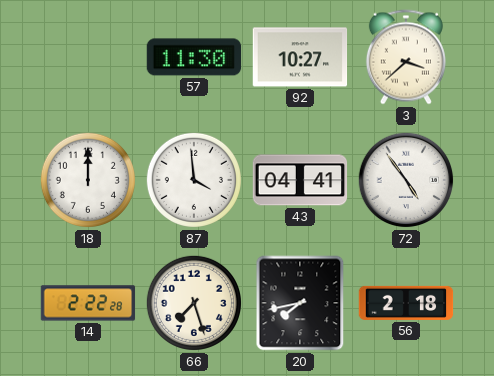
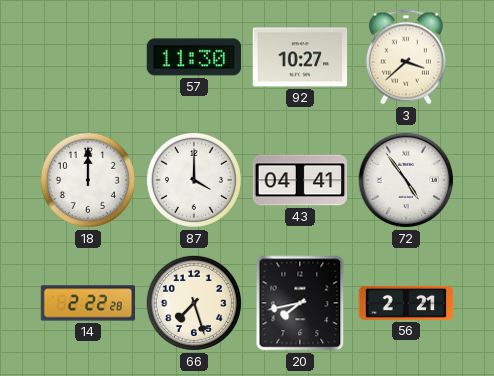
87: 3:59 -> 4:00
56: 2:18 -> 2:21
